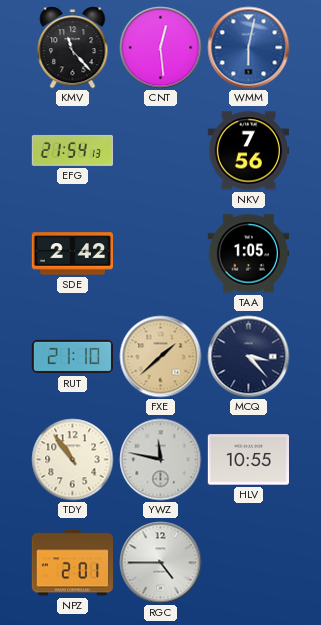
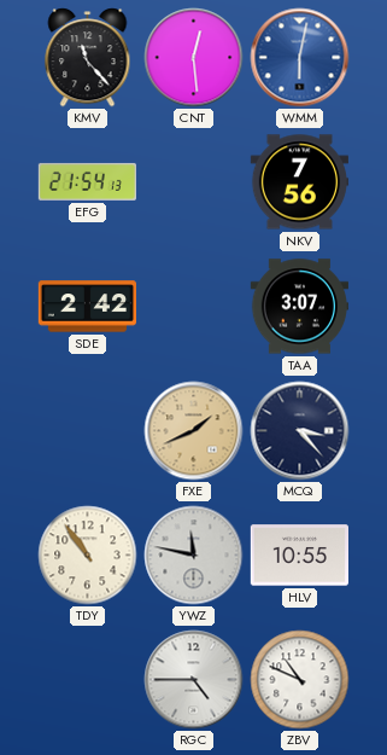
TAA: 1:05 -> 3:07
RUT: 21:10 -> none
FXE: 1:38 -> 1:41
NPZ: 2:01 -> none
ZBV: none -> 10:49
